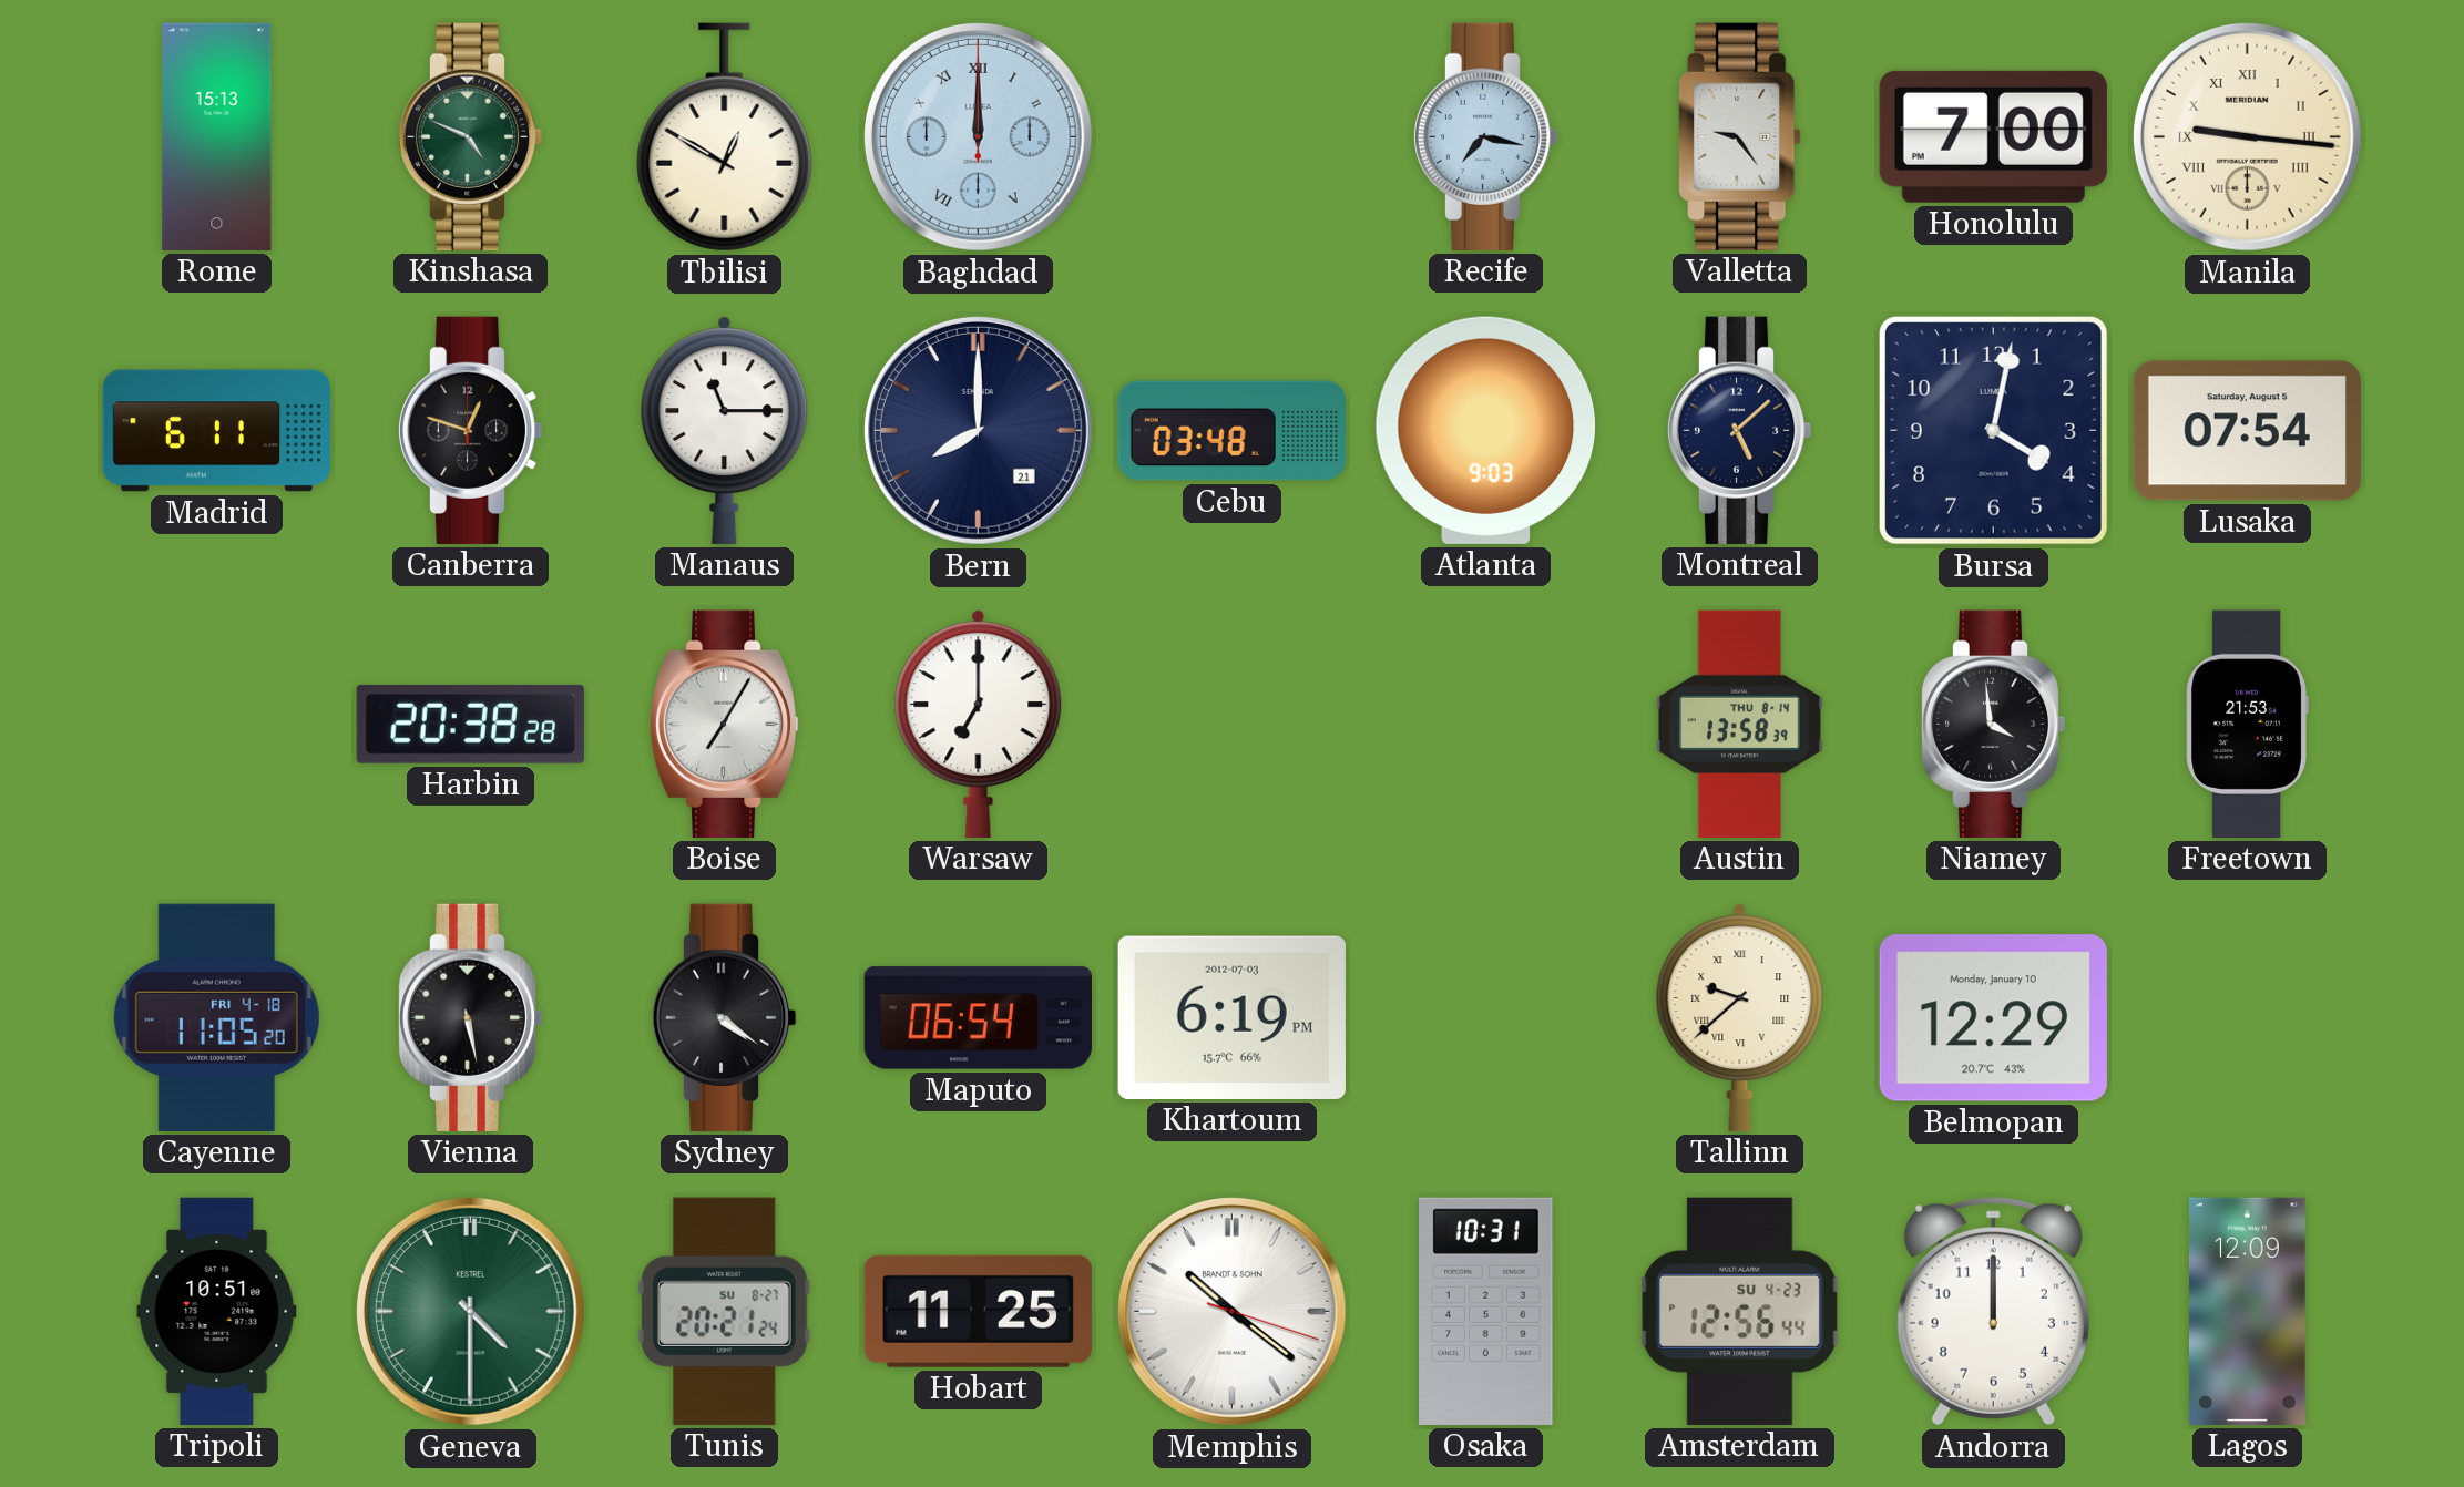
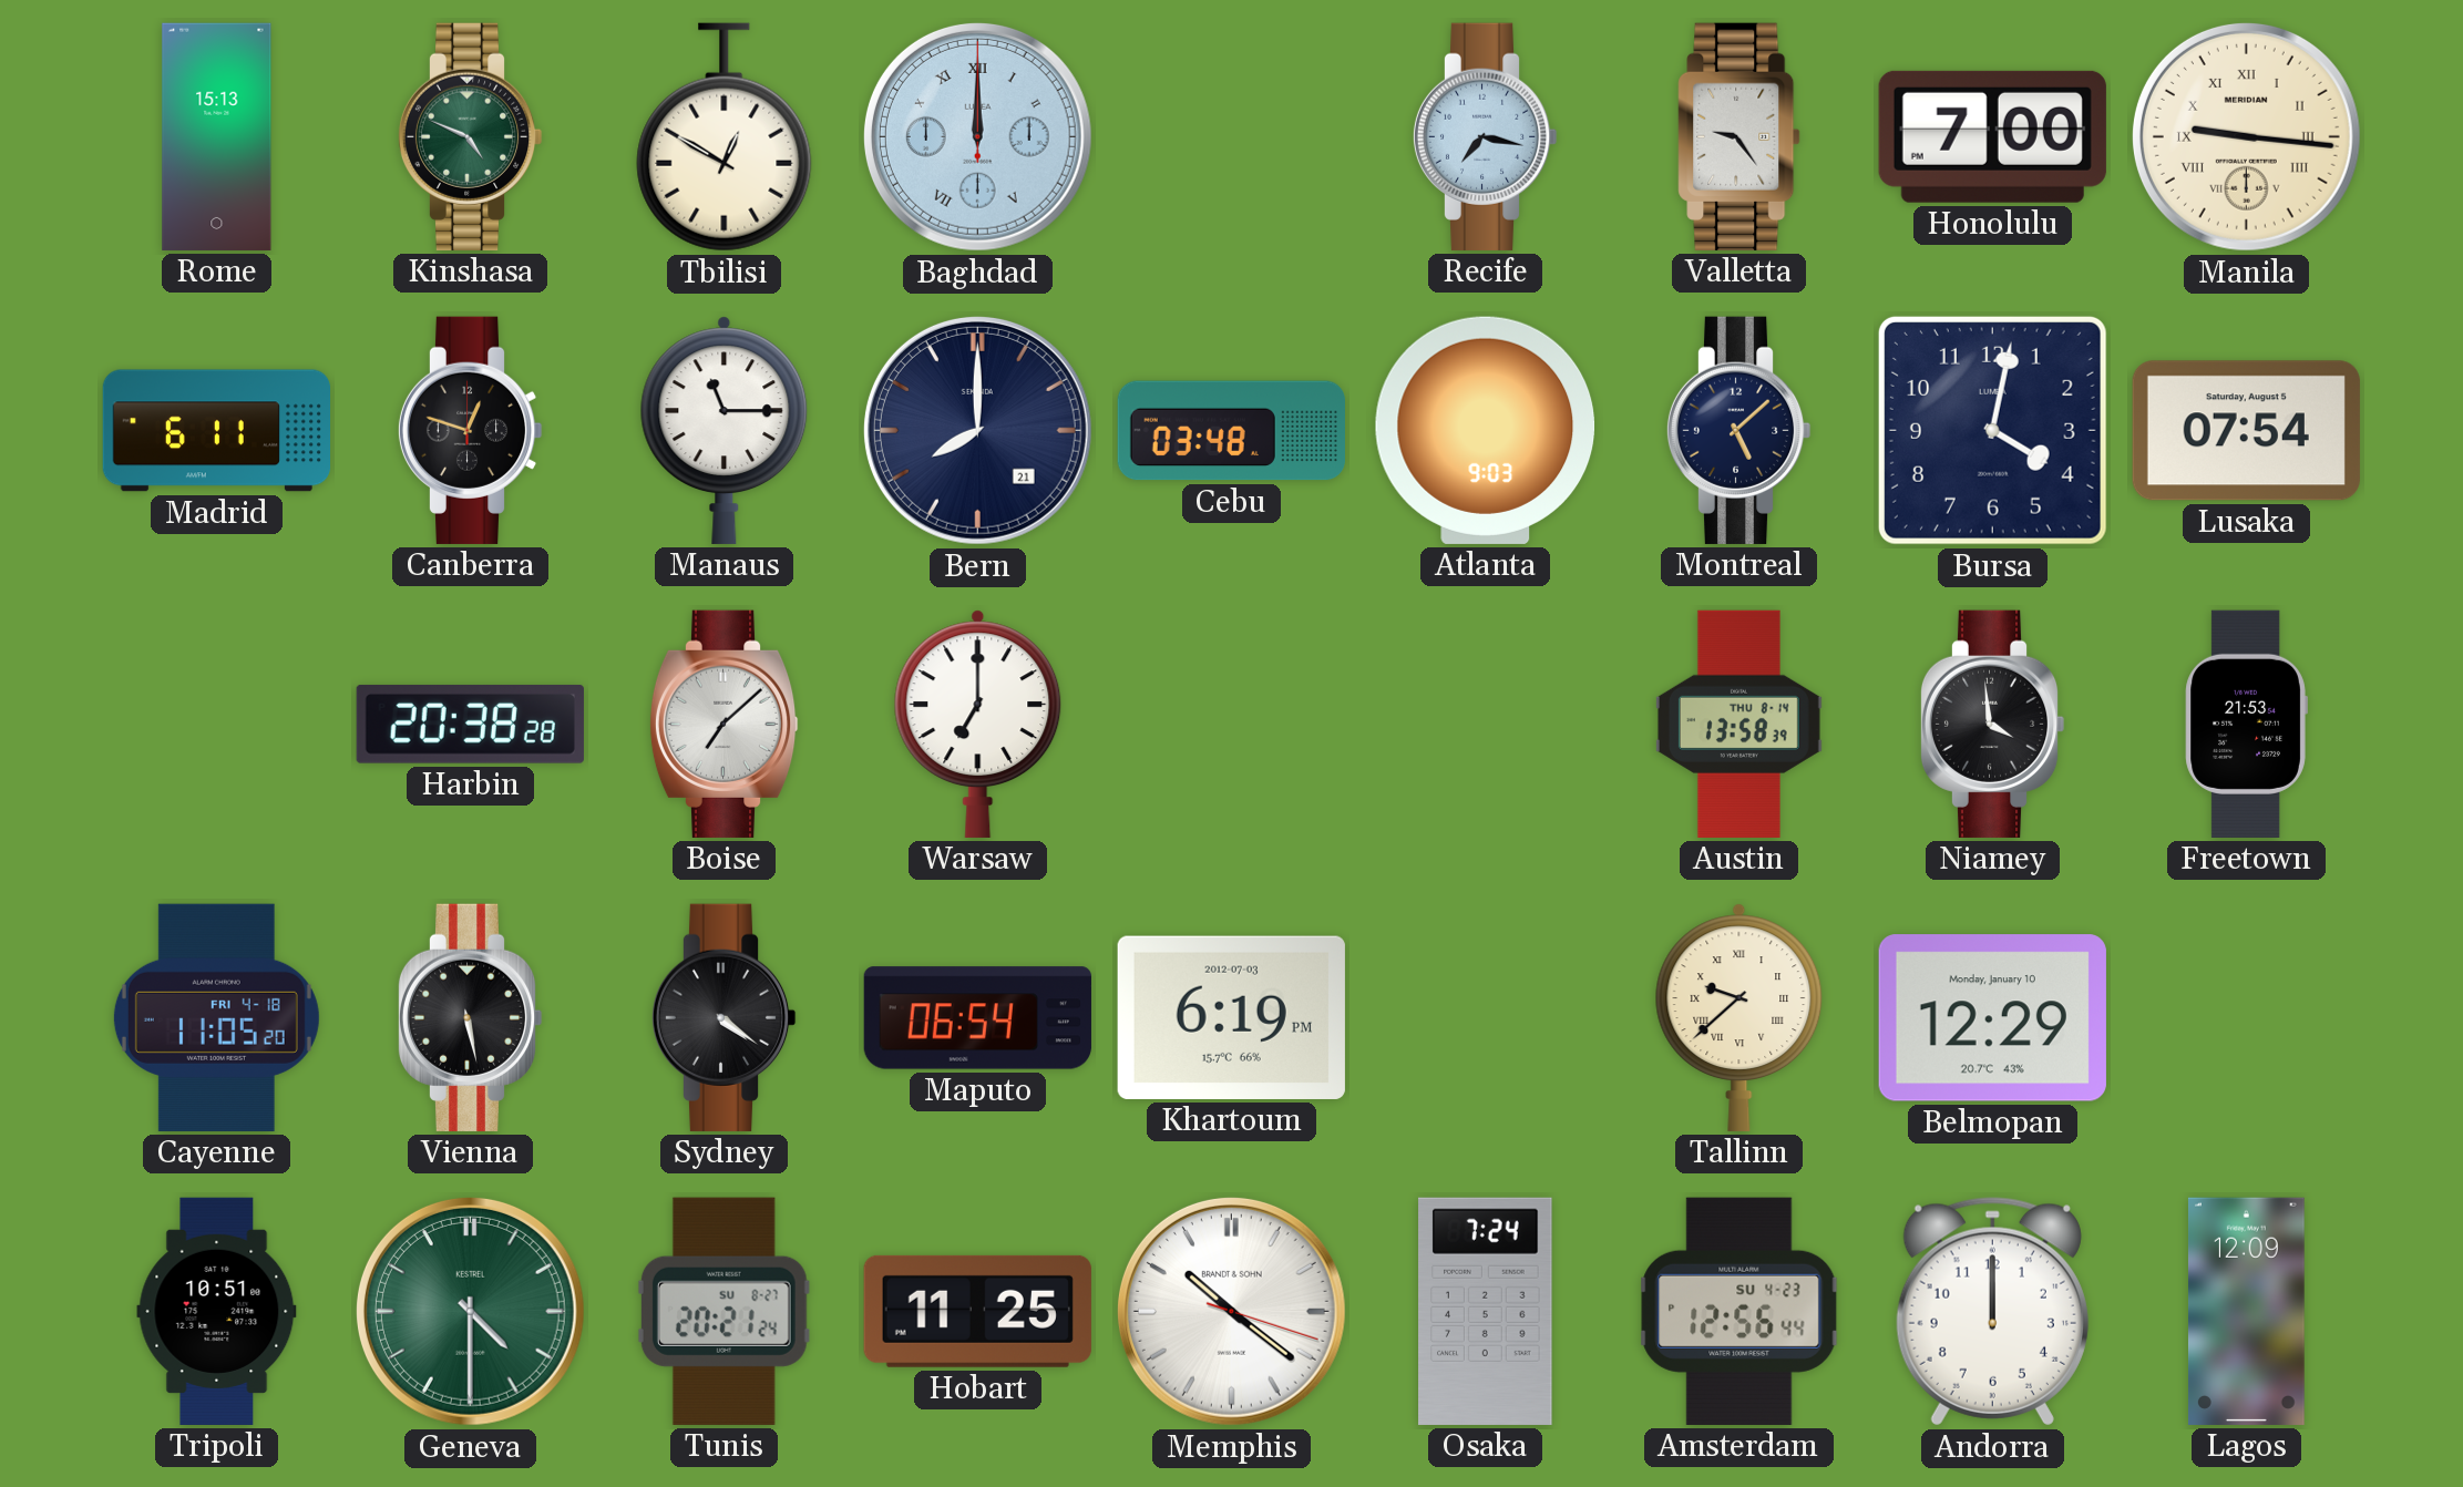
Boise: 7:05 -> 7:08
Osaka: 10:31 -> 7:24
